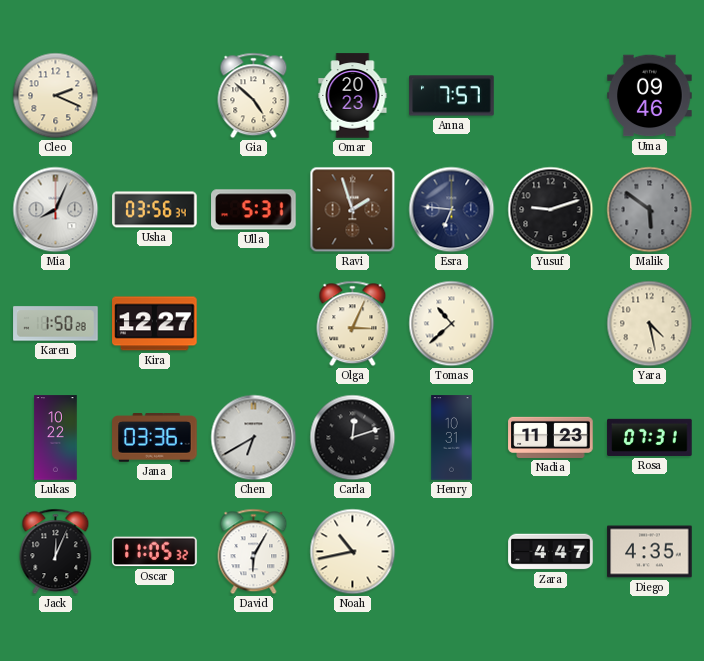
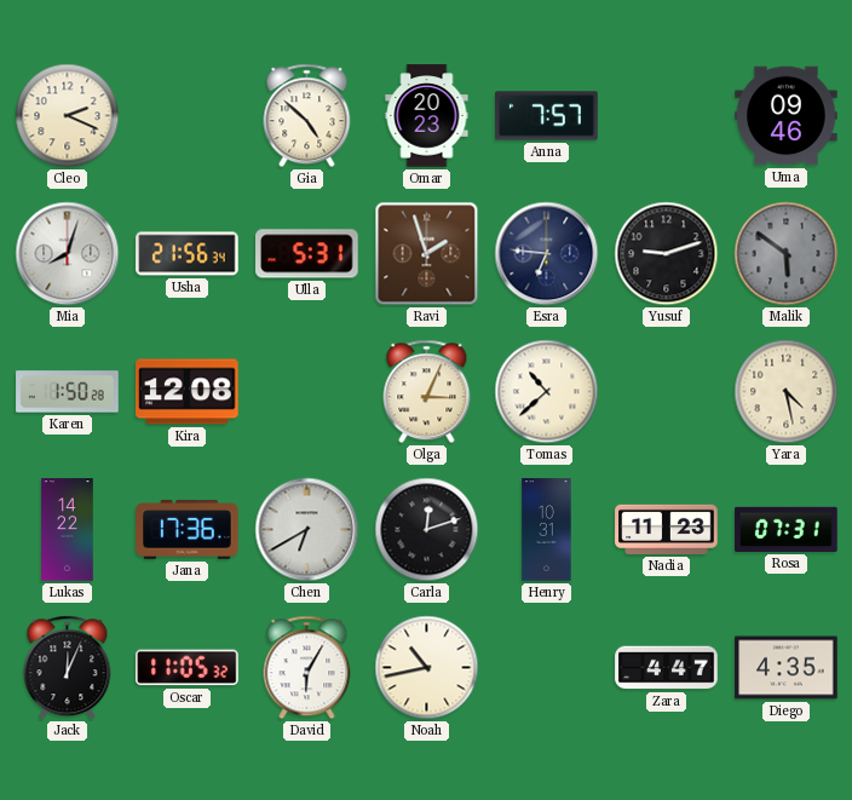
Mia: 8:04 -> 8:03
Usha: 03:56 -> 21:56
Kira: 12:27 -> 12:08
Lukas: 10:22 -> 14:22
Jana: 03:36 -> 17:36
